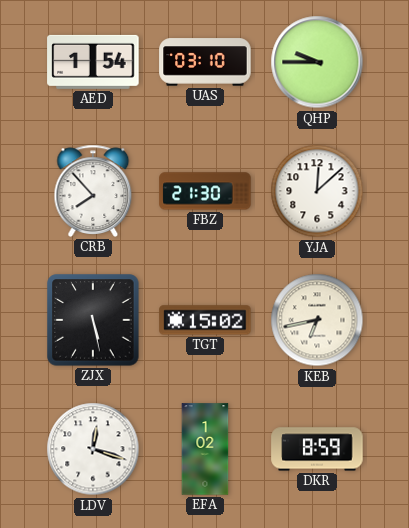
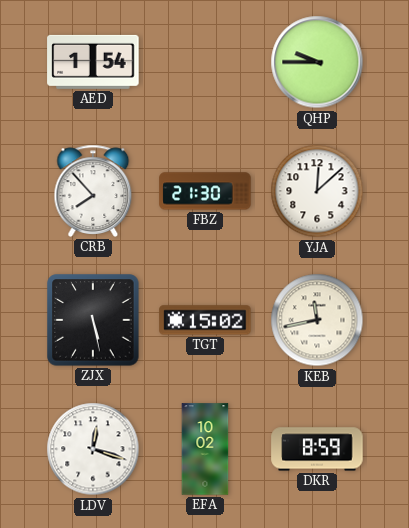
UAS: 03:10 -> none
KEB: 6:43 -> 11:43
EFA: 1:02 -> 10:02
